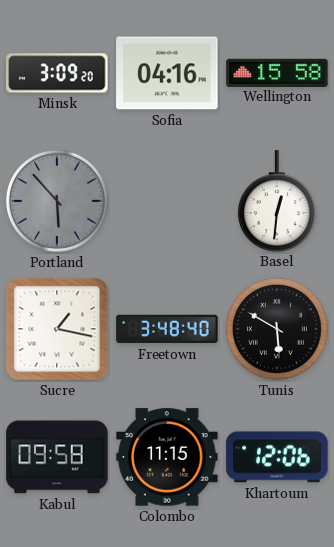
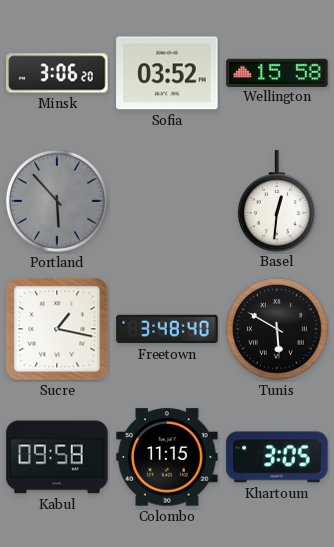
Minsk: 3:09 -> 3:06
Sofia: 04:16 -> 03:52
Khartoum: 12:06 -> 3:05
